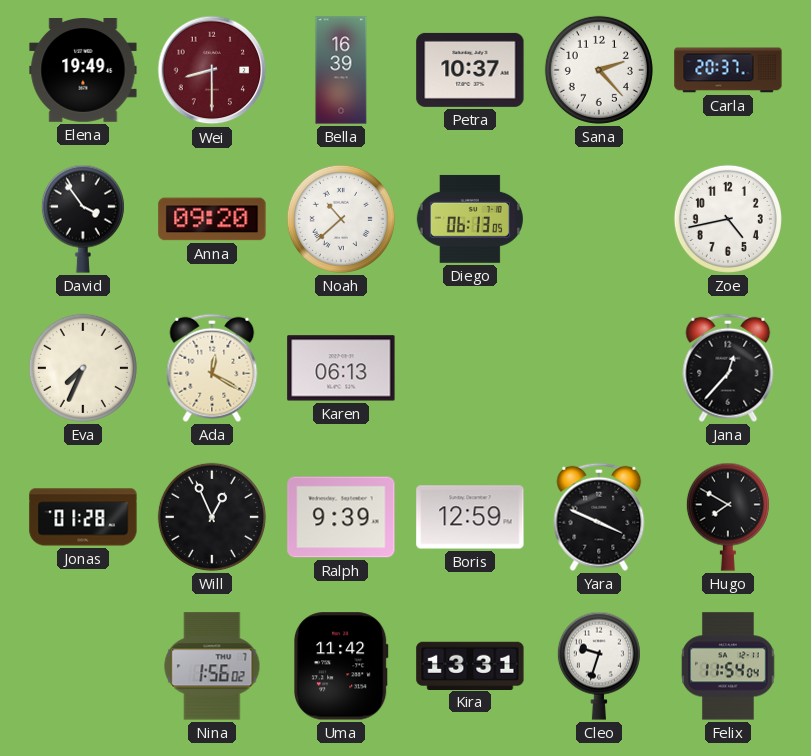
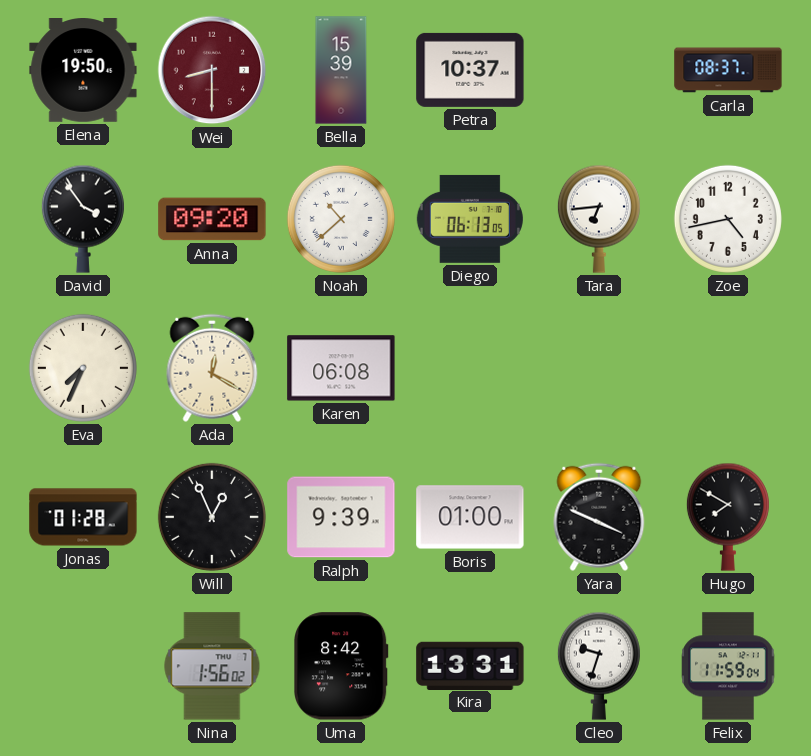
Elena: 19:49 -> 19:50
Bella: 16:39 -> 15:39
Sana: 2:23 -> none
Carla: 20:37 -> 08:37
Tara: none -> 6:44
Karen: 06:13 -> 06:08
Jana: 12:37 -> none
Boris: 12:59 -> 01:00
Uma: 11:42 -> 8:42
Felix: 11:54 -> 11:59
